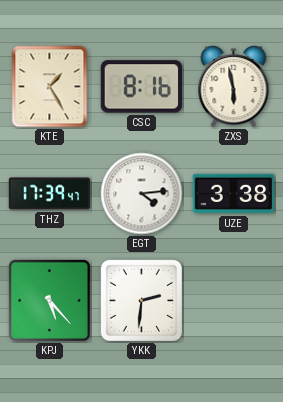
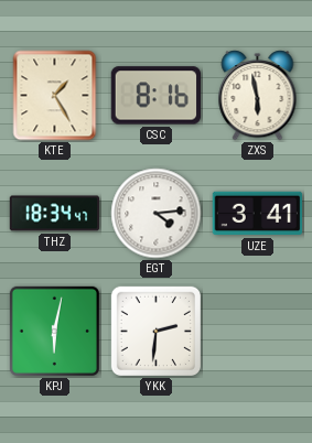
THZ: 17:39 -> 18:34
UZE: 3:38 -> 3:41
KPJ: 5:23 -> 6:02
